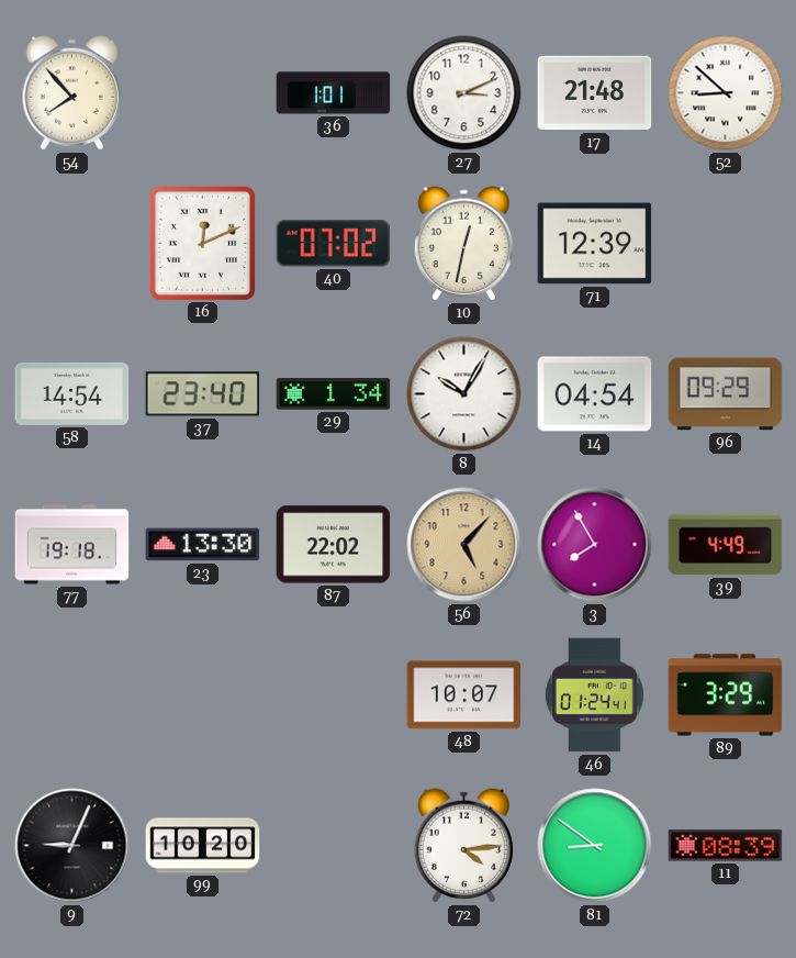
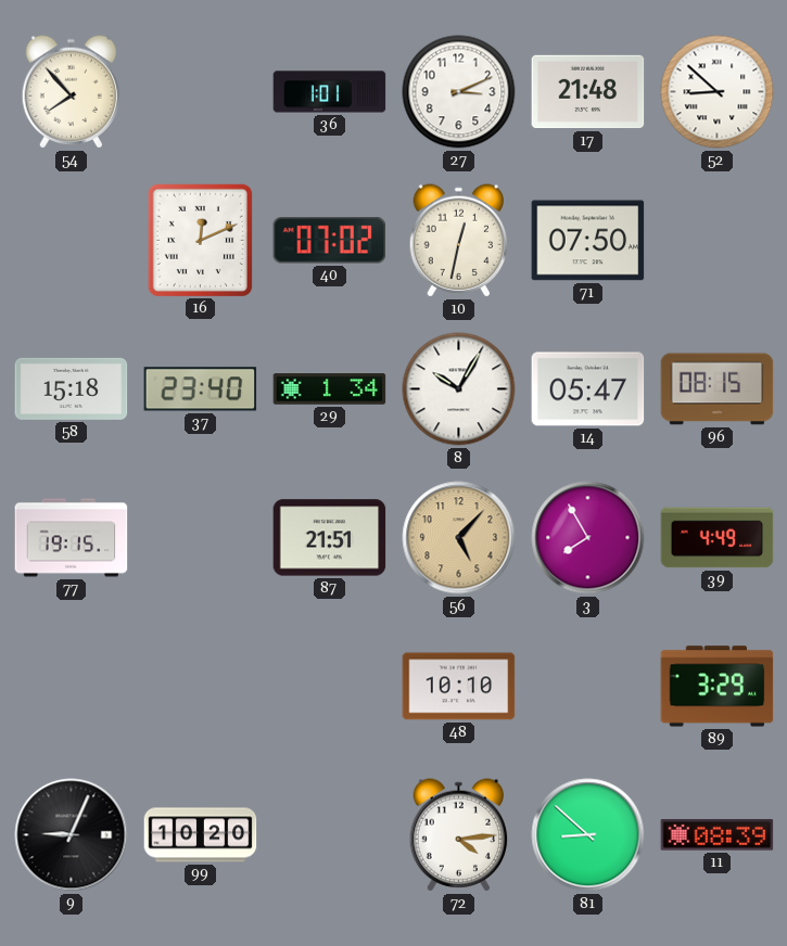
71: 12:39 -> 07:50
58: 14:54 -> 15:18
14: 04:54 -> 05:47
96: 09:29 -> 08:15
77: 19:18 -> 19:15
23: 13:30 -> none
87: 22:02 -> 21:51
48: 10:07 -> 10:10
46: 01:24 -> none
81: 8:51 -> 8:52
